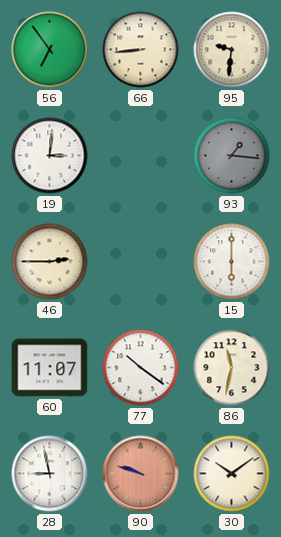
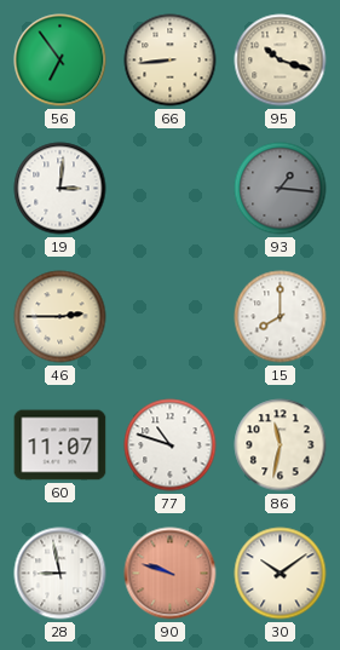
95: 9:31 -> 10:18
15: 6:00 -> 8:00
77: 10:21 -> 10:48
